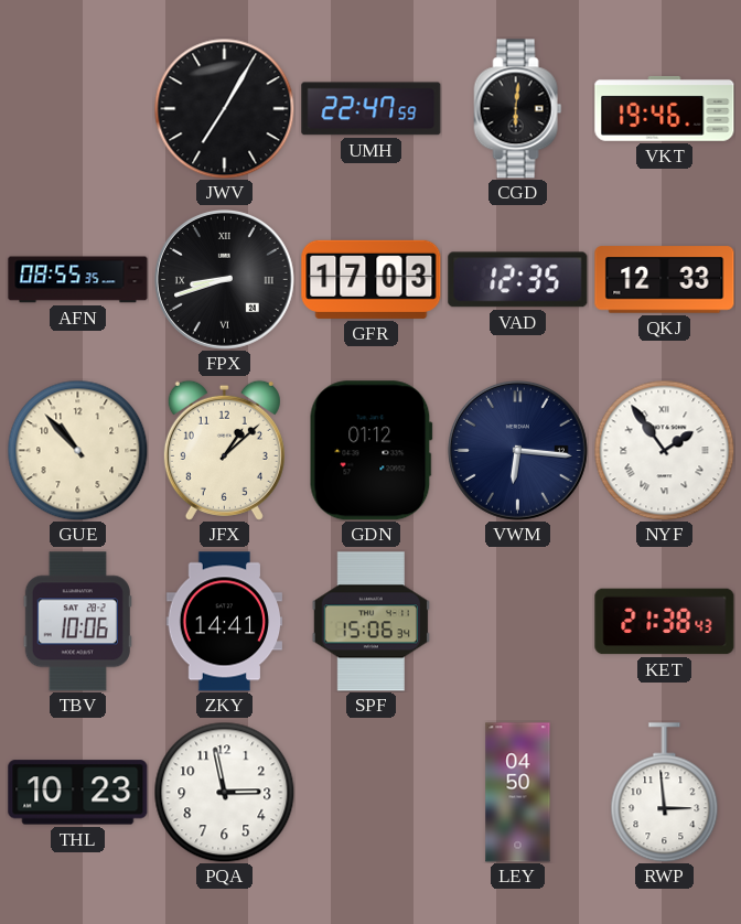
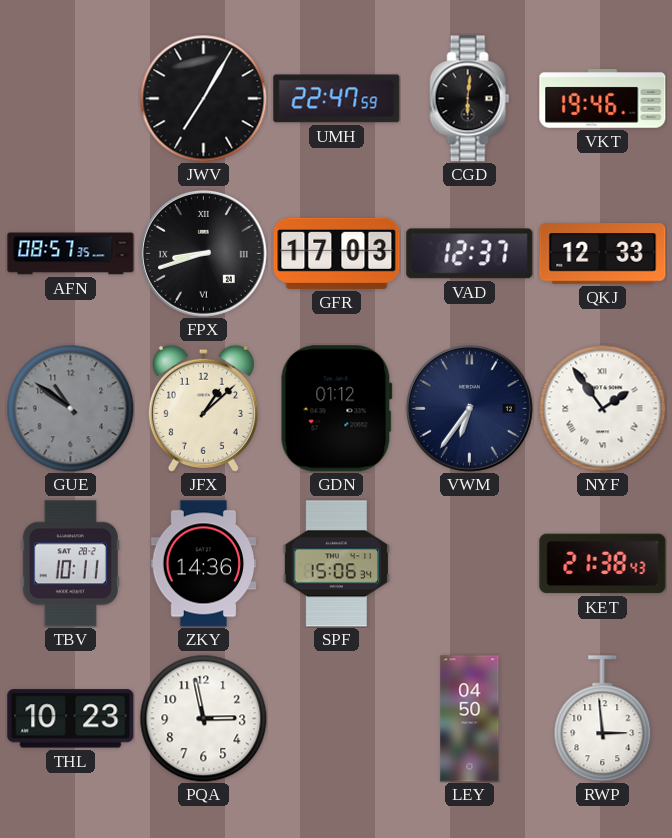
AFN: 08:55 -> 08:57
VAD: 12:35 -> 12:37
GUE: 10:53 -> 10:51
GUE dial: cream -> grey
VWM: 6:16 -> 6:36
TBV: 10:06 -> 10:11
ZKY: 14:41 -> 14:36
